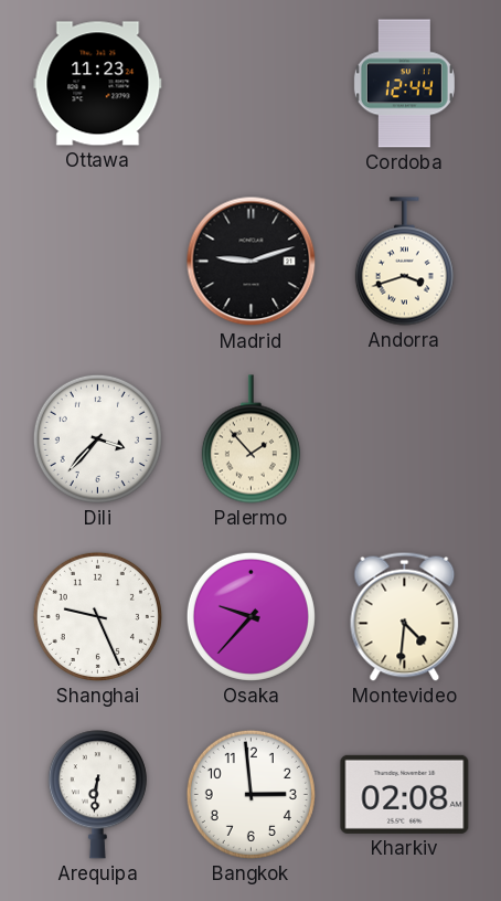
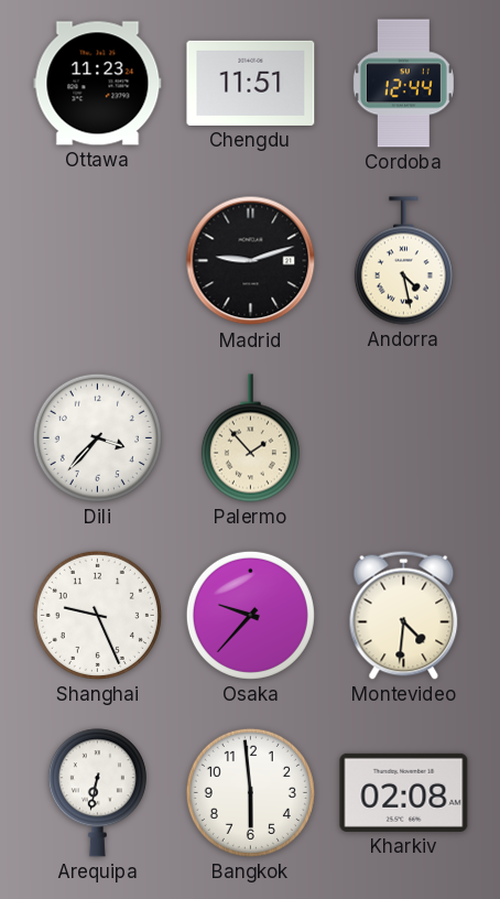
Chengdu: none -> 11:51
Andorra: 3:42 -> 4:28
Arequipa: 6:31 -> 6:32
Bangkok: 2:59 -> 5:59
